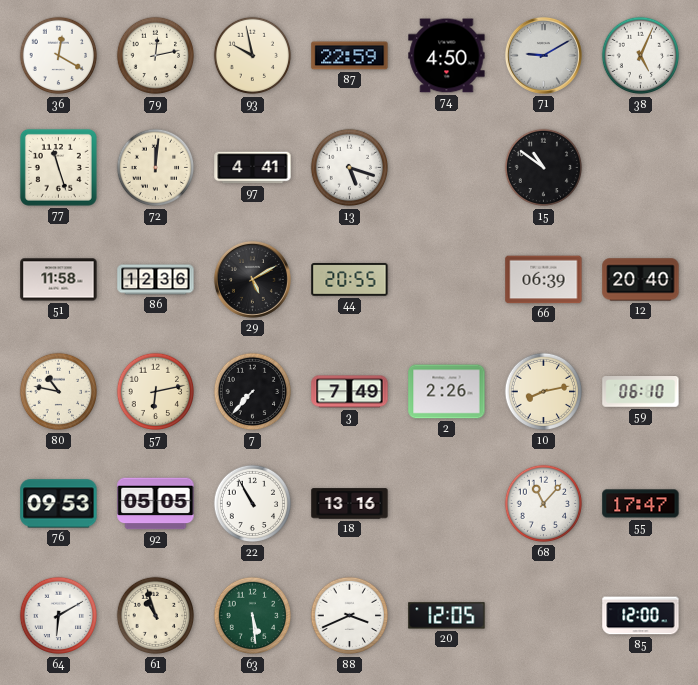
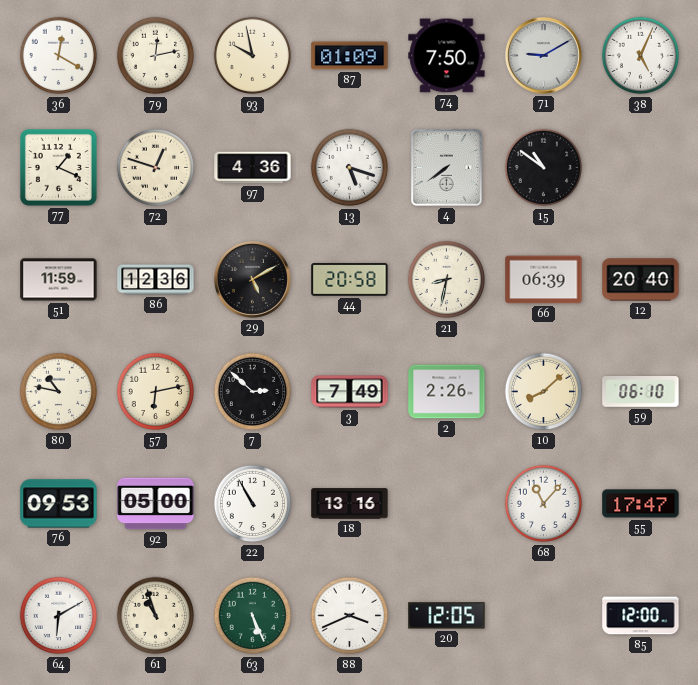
87: 22:59 -> 01:09
74: 4:50 -> 7:50
77: 11:27 -> 1:19
72: 12:01 -> 12:48
97: 4:41 -> 4:36
4: none -> 7:39
51: 11:58 -> 11:59
44: 20:55 -> 20:58
21: none -> 8:32
7: 7:37 -> 2:52
10: 8:13 -> 8:08
92: 05:05 -> 05:00
63: 5:29 -> 5:26
